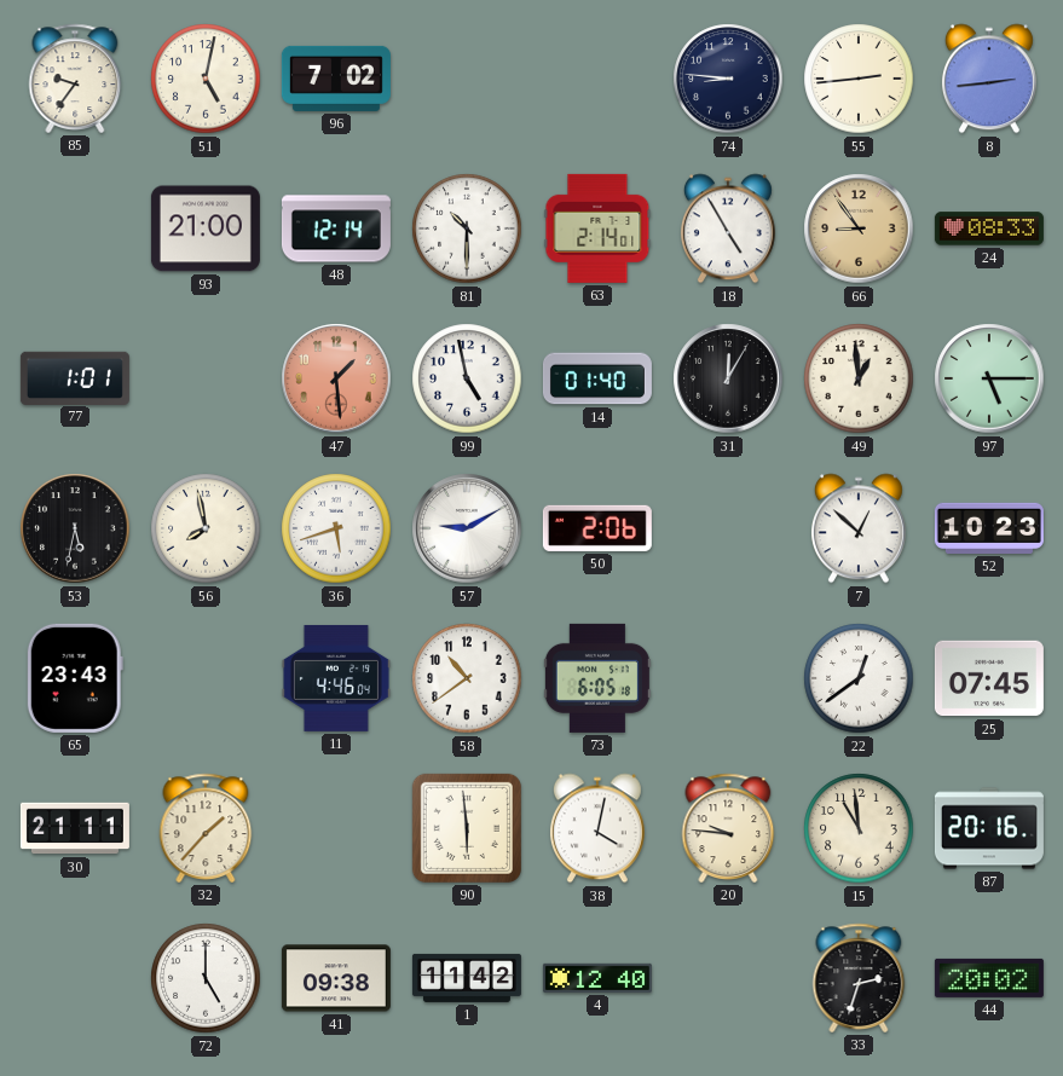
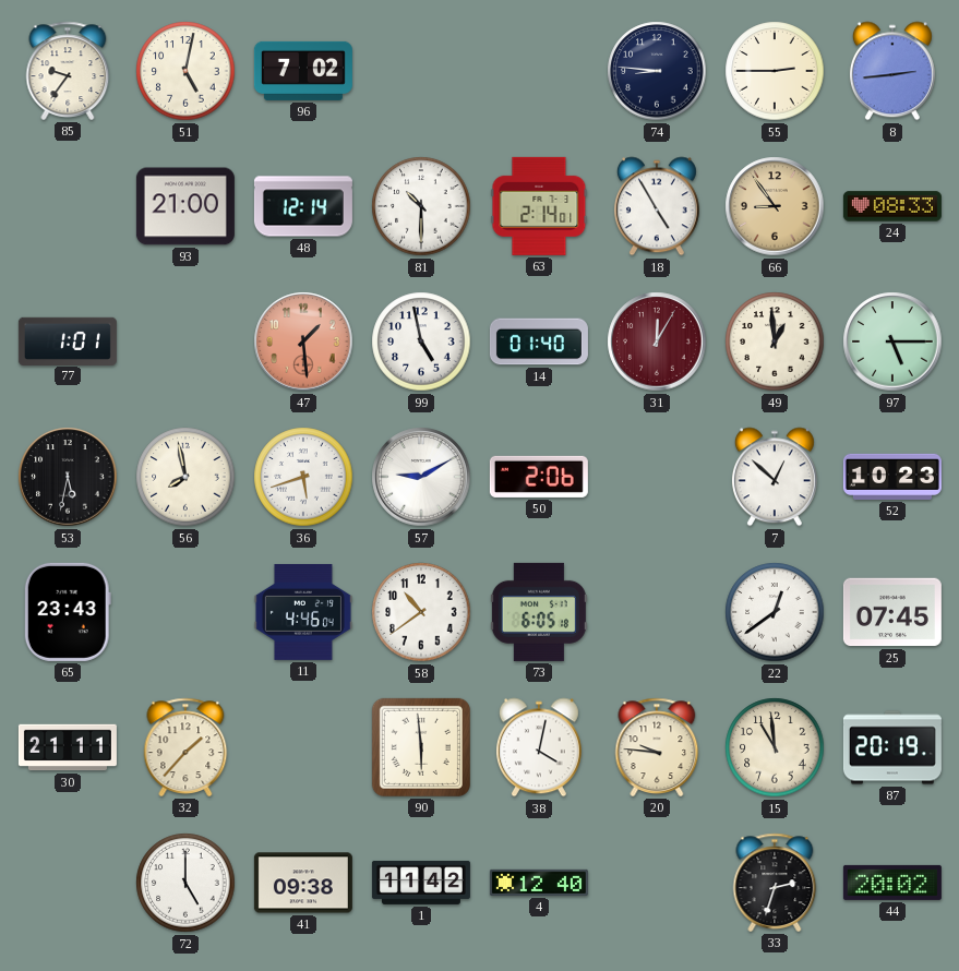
55: 2:44 -> 2:45
31 dial: black -> burgundy
87: 20:16 -> 20:19
